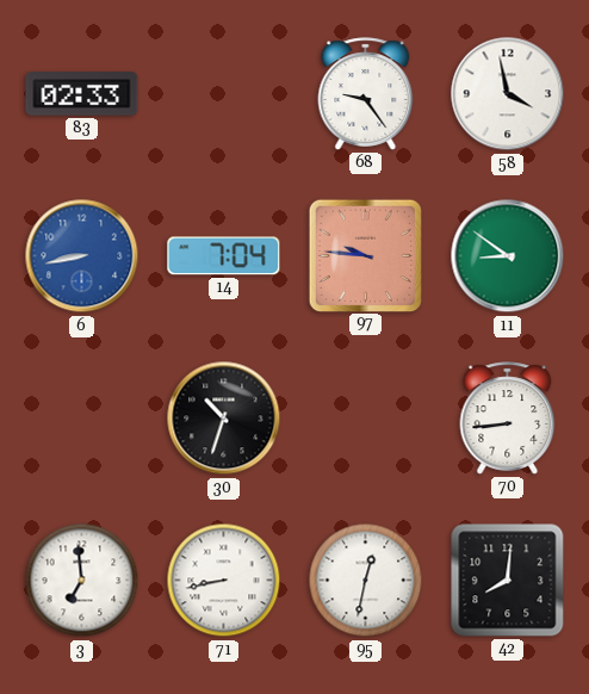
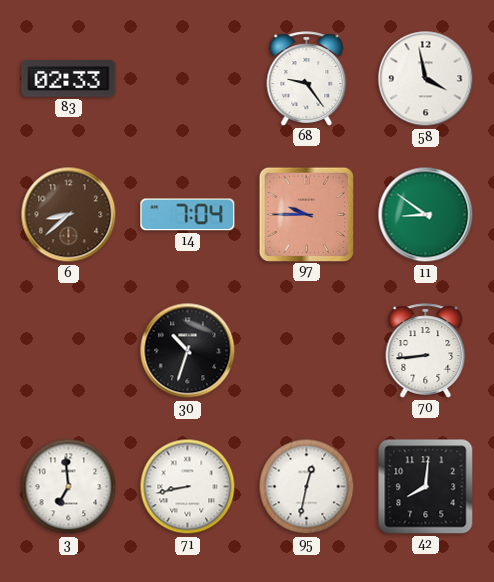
6: 8:43 -> 8:38
6 dial: blue -> brown
97: 9:46 -> 9:45
